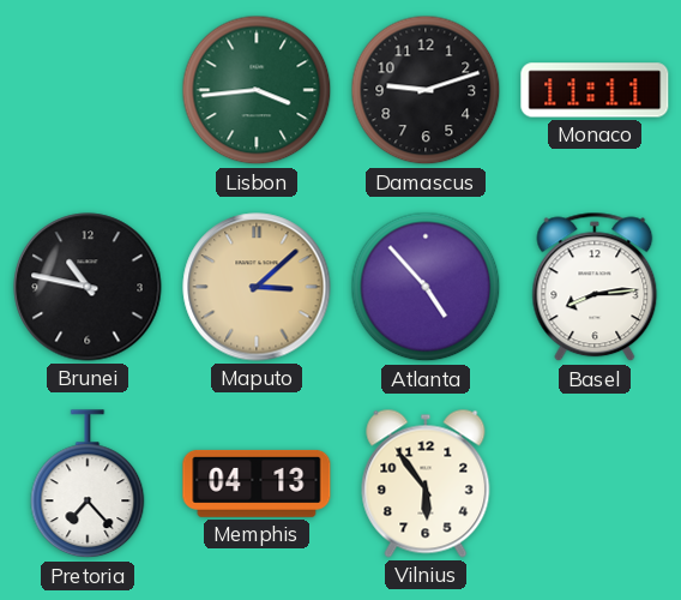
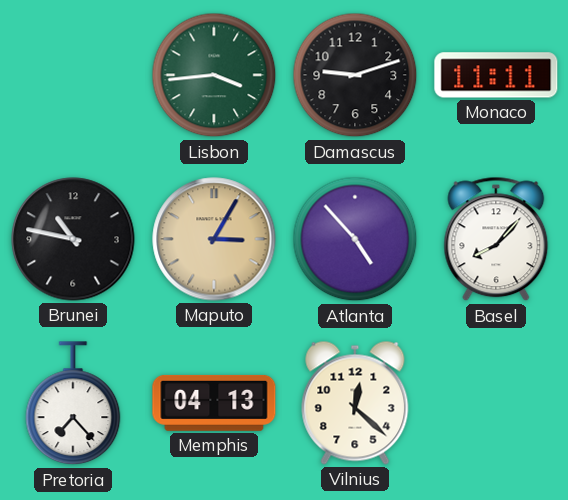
Maputo: 3:08 -> 3:05
Basel: 8:14 -> 8:07
Vilnius: 5:54 -> 12:22
